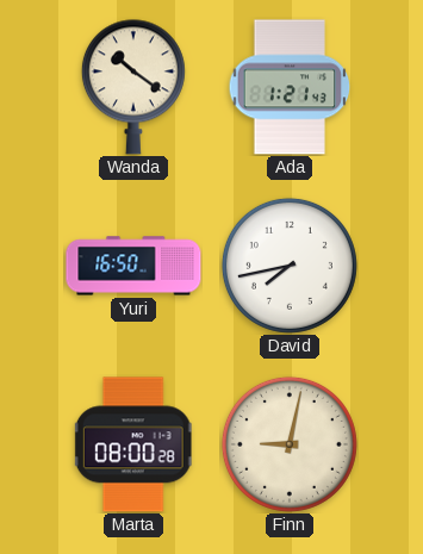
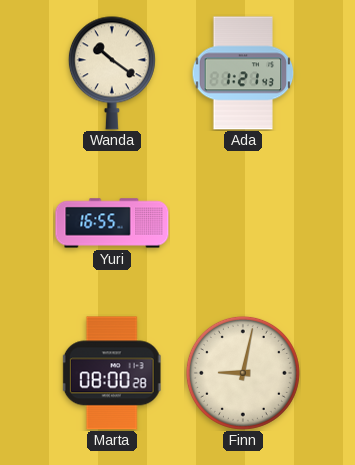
Yuri: 16:50 -> 16:55
David: 7:43 -> none
